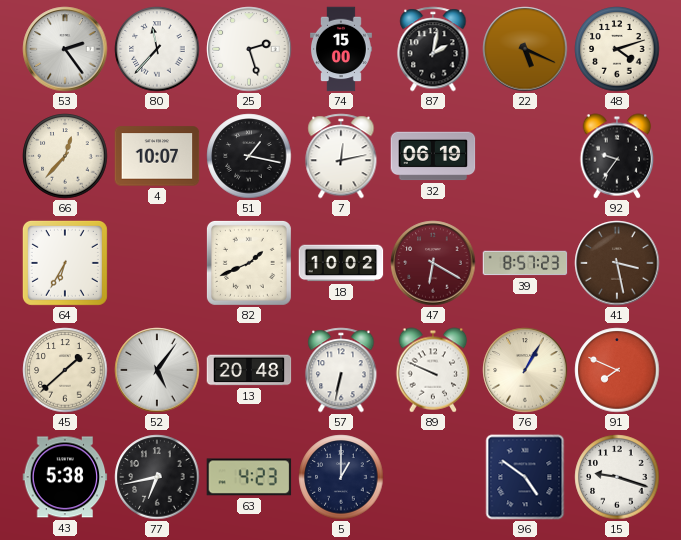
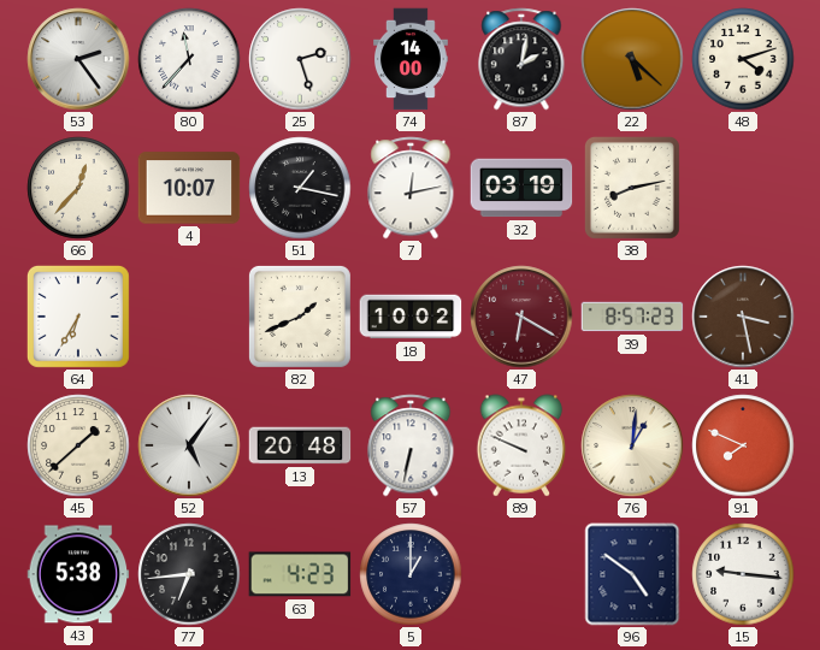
74: 15:00 -> 14:00
22: 5:19 -> 5:22
32: 06:19 -> 03:19
38: none -> 8:13
92: 9:36 -> none
76: 1:05 -> 1:01
77: 6:43 -> 6:44
15: 9:18 -> 9:16
